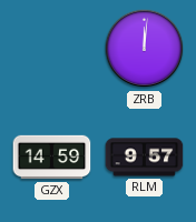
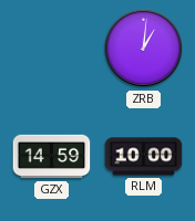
ZRB: 12:01 -> 1:01
RLM: 9:57 -> 10:00
